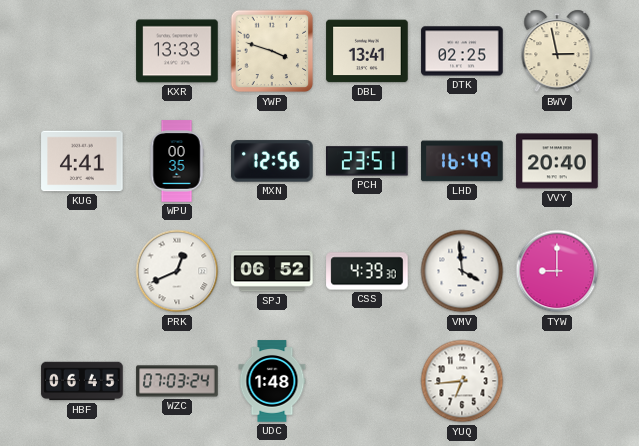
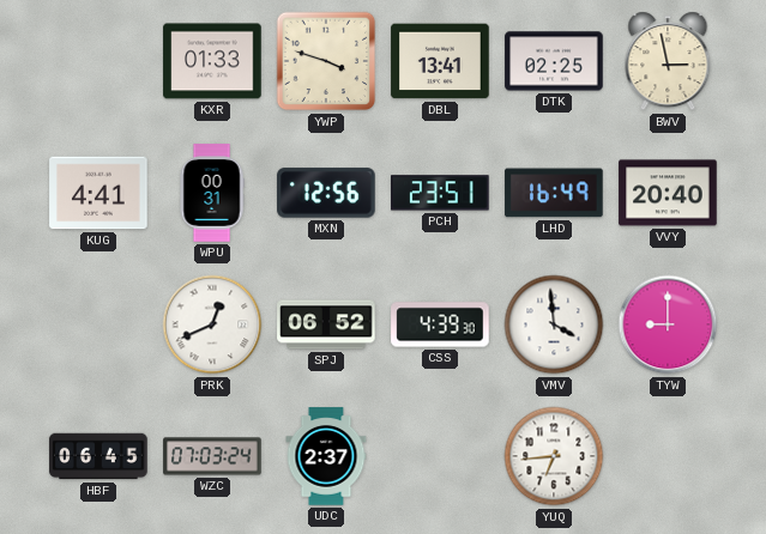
KXR: 13:33 -> 01:33
WPU: 00:35 -> 00:31
UDC: 1:48 -> 2:37
